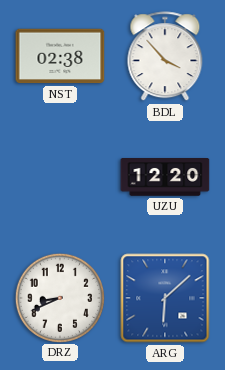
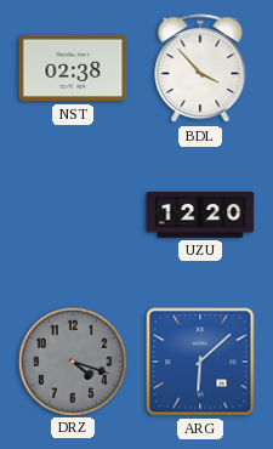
DRZ: 8:41 -> 4:18
DRZ dial: white -> grey
